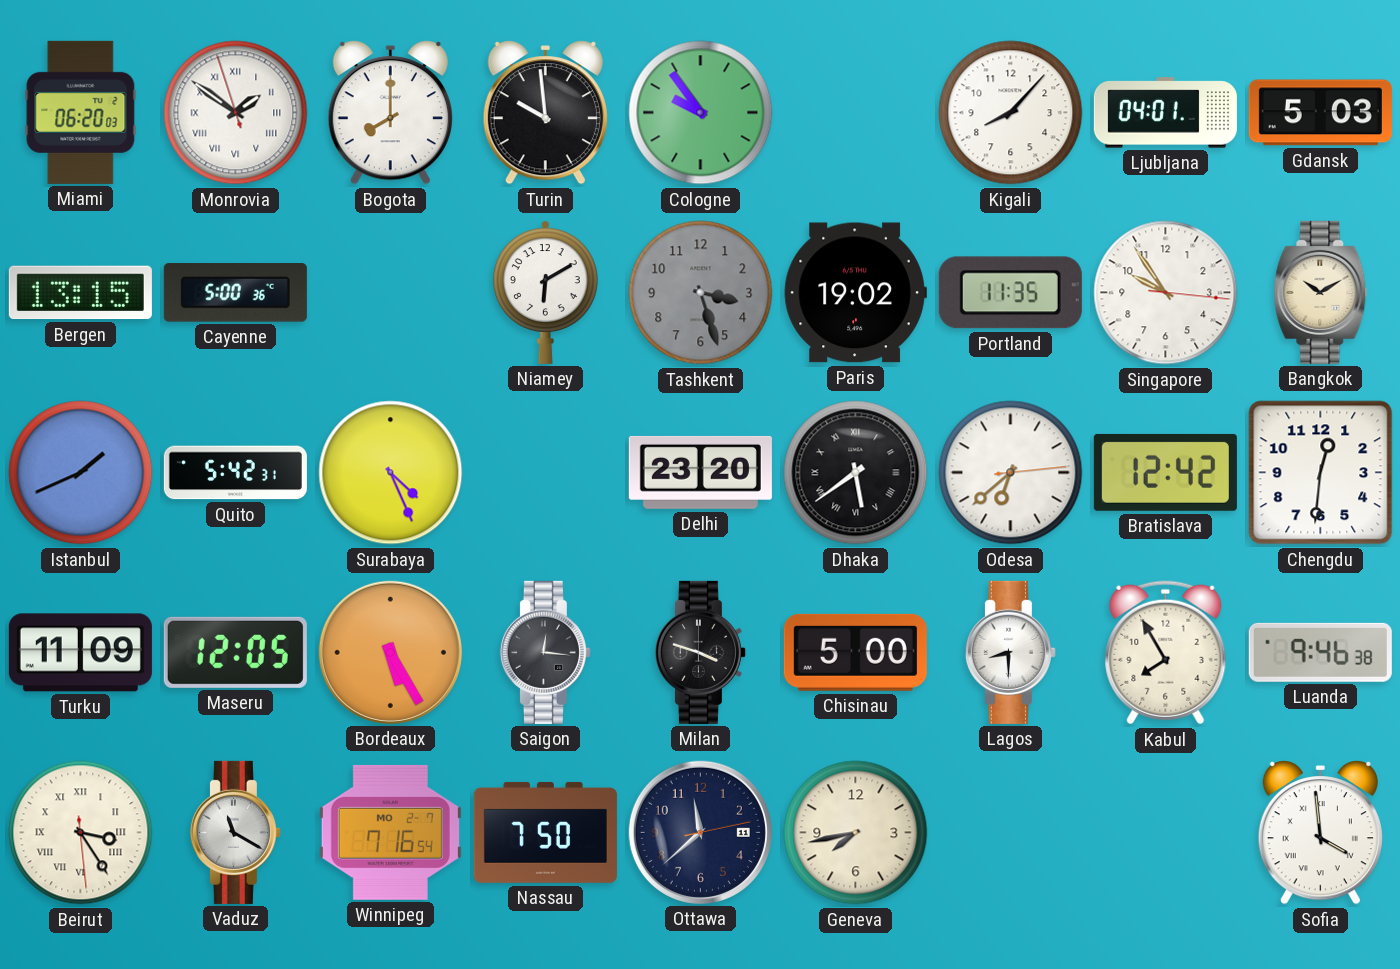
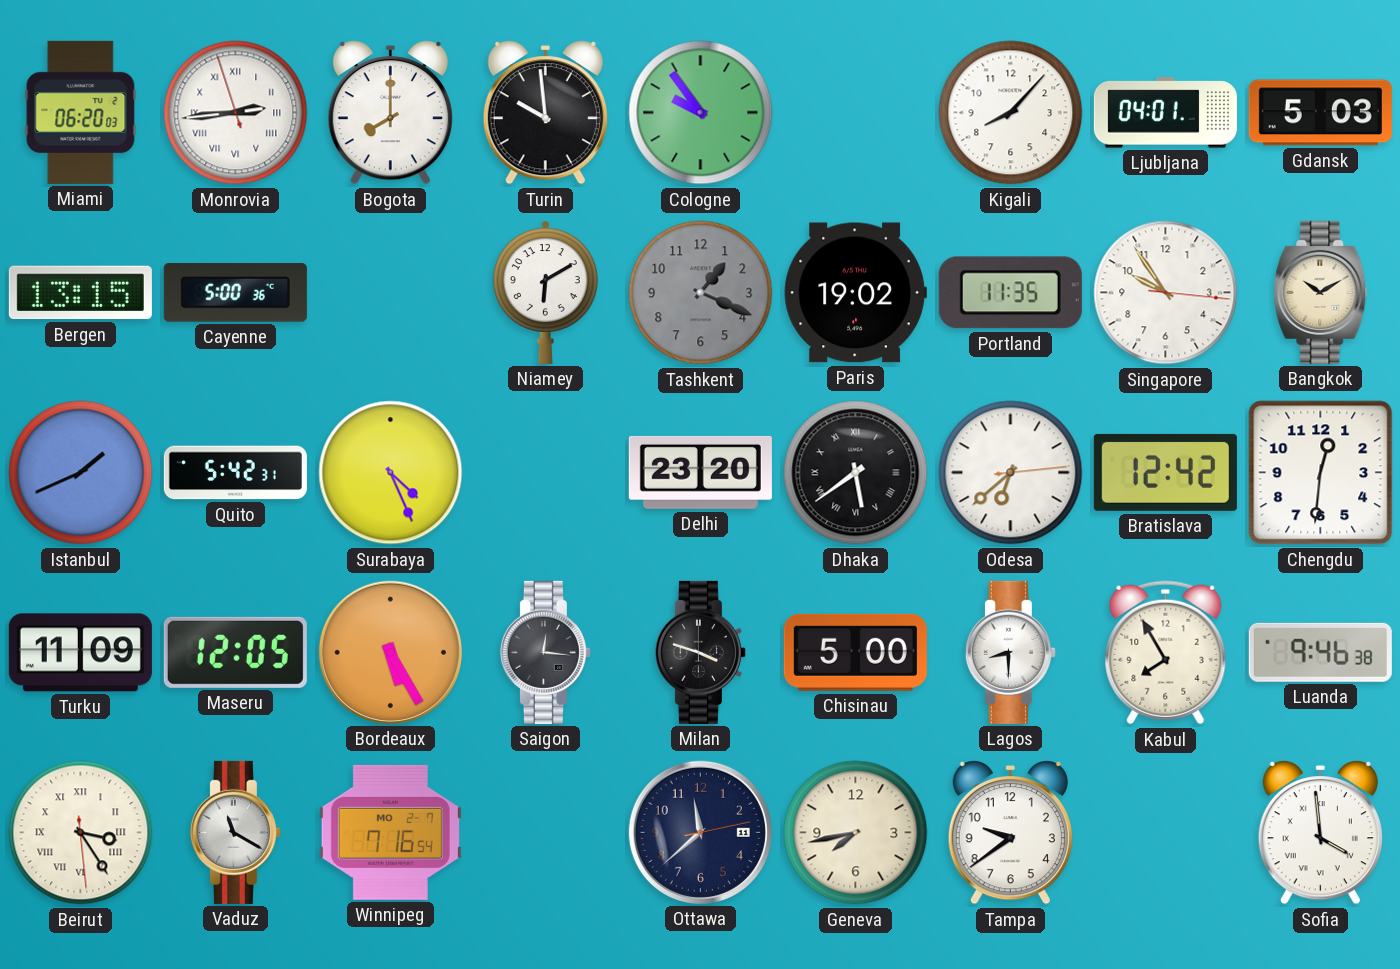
Monrovia: 1:50 -> 2:43
Tashkent: 3:27 -> 1:19
Nassau: 7:50 -> none
Tampa: none -> 9:39
